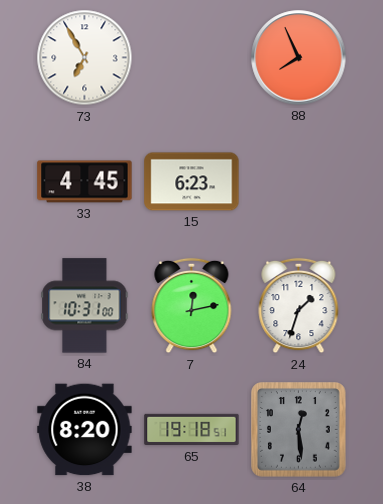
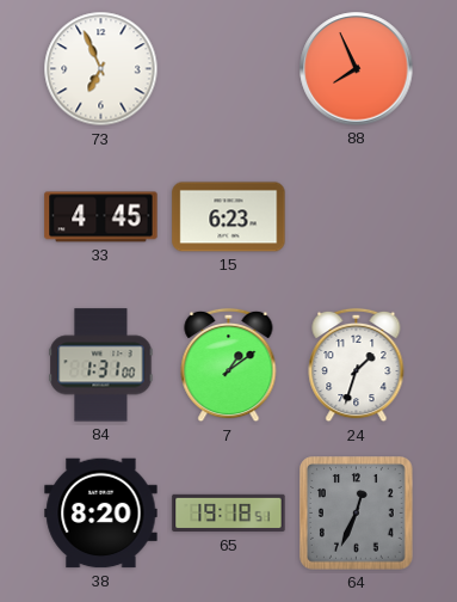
73: 6:55 -> 6:56
84: 10:31 -> 1:31
7: 12:13 -> 1:09
64: 12:29 -> 12:34
